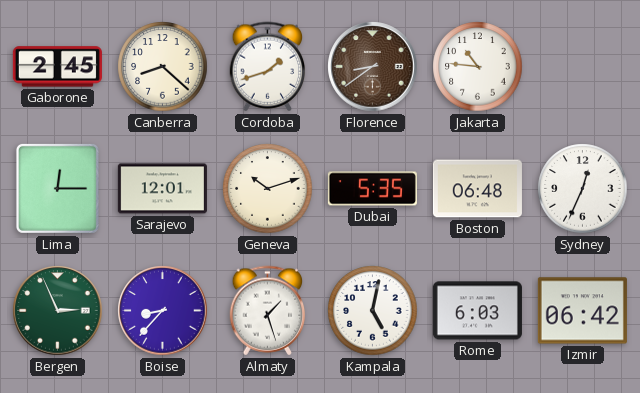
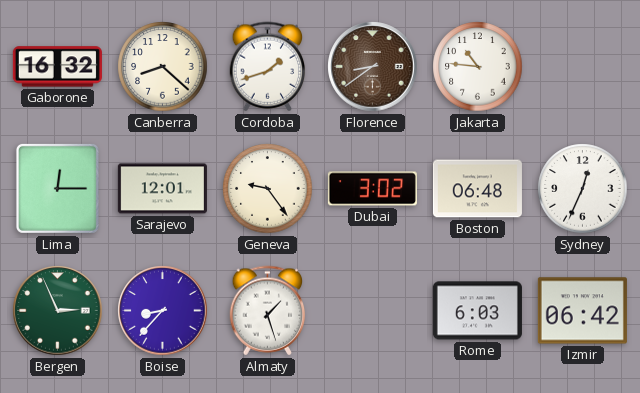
Gaborone: 2:45 -> 16:32
Geneva: 10:12 -> 9:24
Dubai: 5:35 -> 3:02
Kampala: 5:02 -> none
